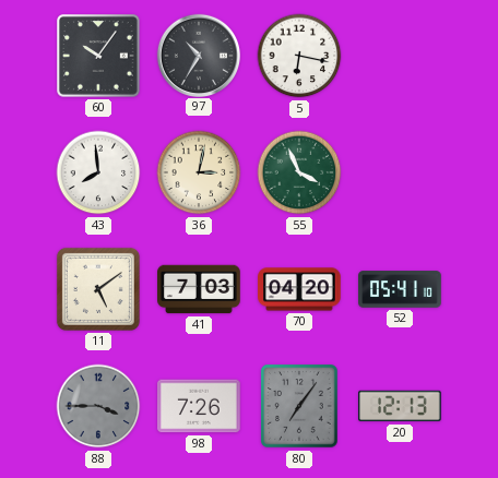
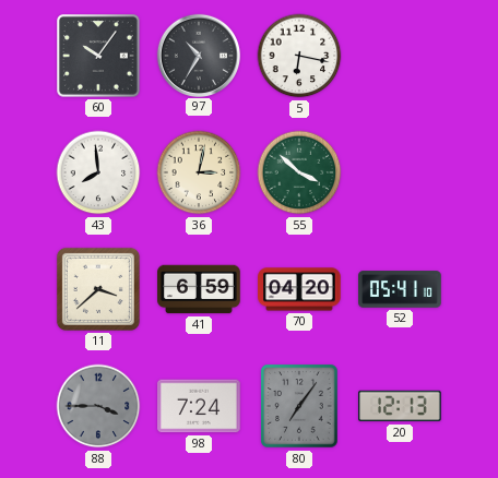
55: 3:56 -> 3:52
11: 5:09 -> 3:38
41: 7:03 -> 6:59
98: 7:26 -> 7:24
